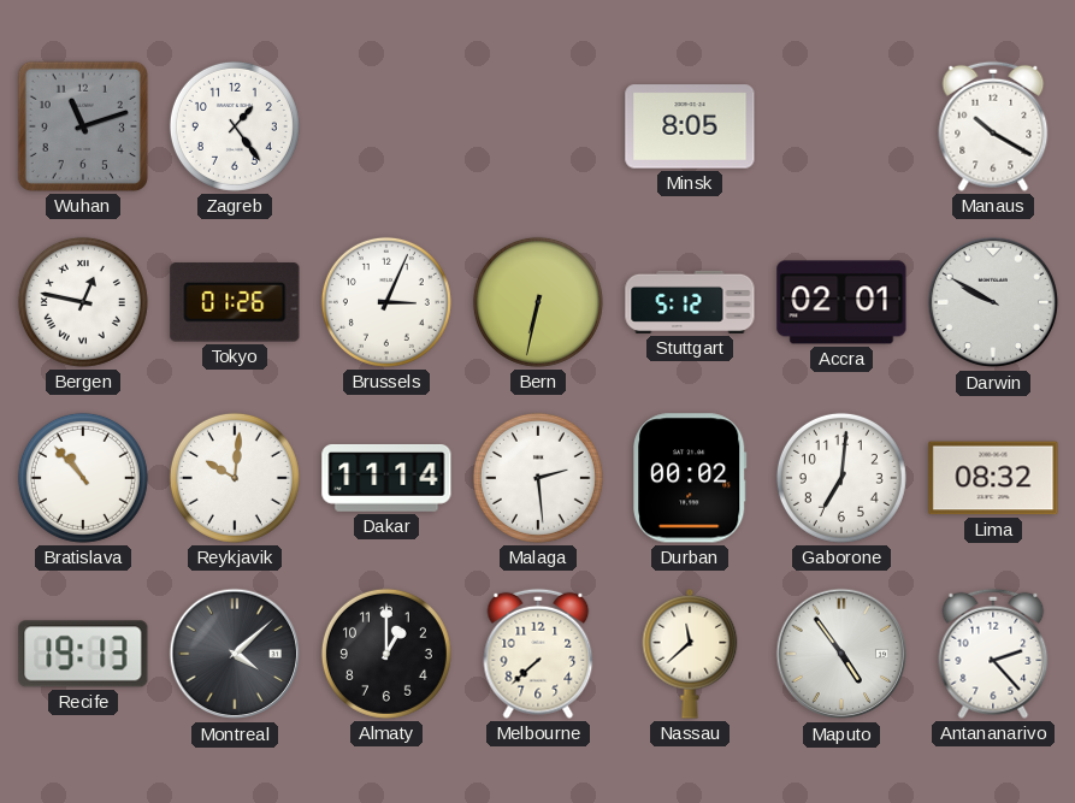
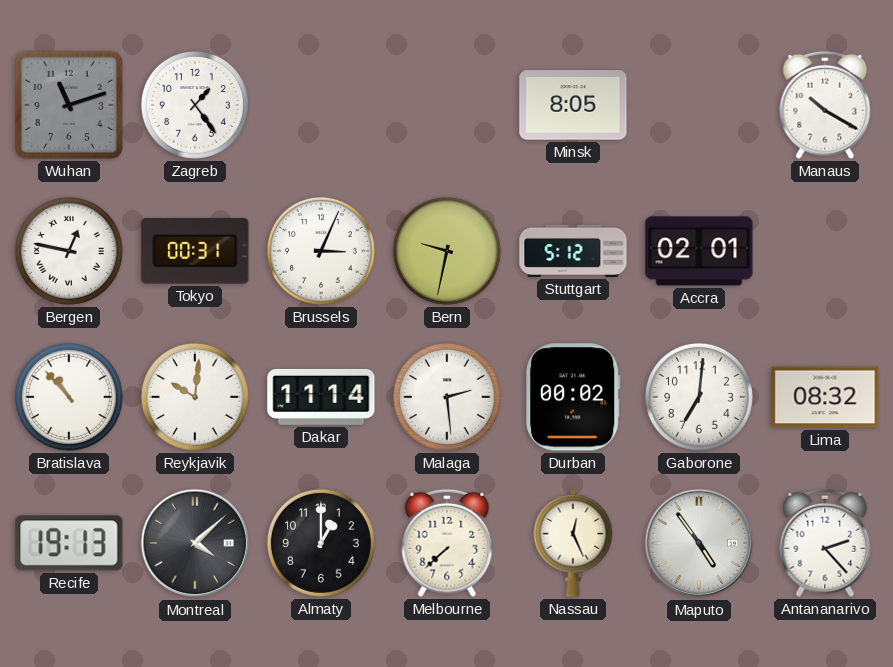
Tokyo: 01:26 -> 00:31
Bern: 6:32 -> 9:32
Darwin: 9:50 -> none
Nassau: 11:38 -> 12:26
